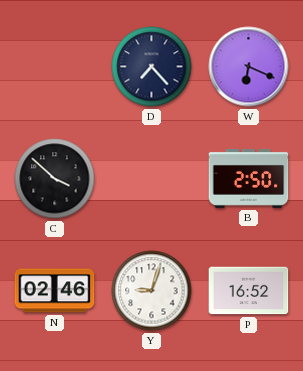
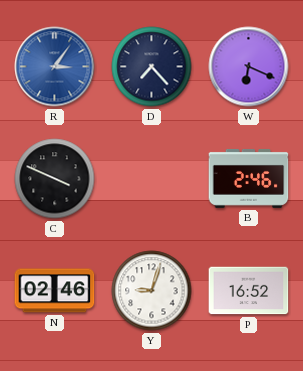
R: none -> 3:06
C: 3:52 -> 3:49
B: 2:50 -> 2:46
